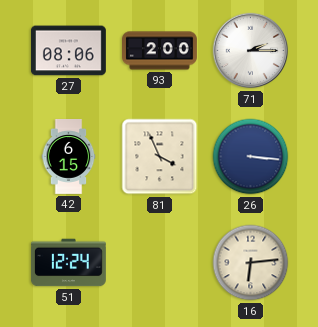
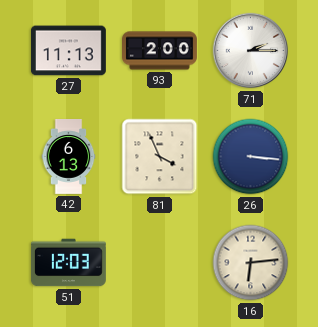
27: 08:06 -> 11:13
42: 6:15 -> 6:13
51: 12:24 -> 12:03
